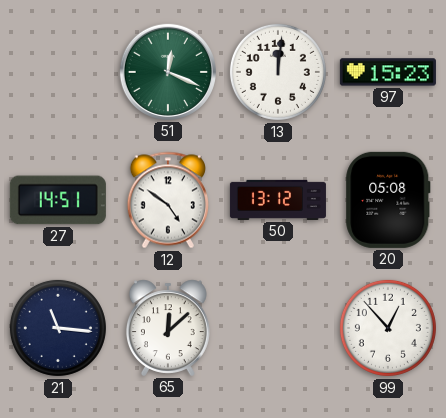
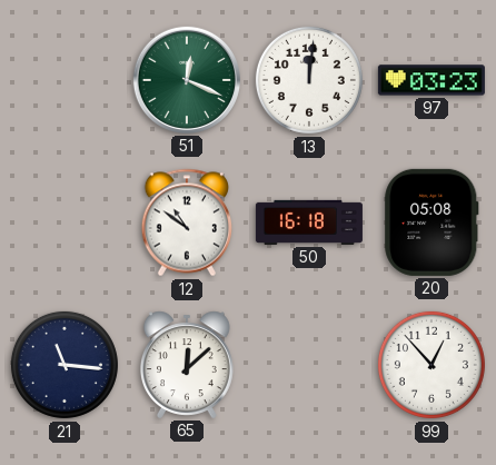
97: 15:23 -> 03:23
27: 14:51 -> none
12: 4:51 -> 10:51
50: 13:12 -> 16:18
